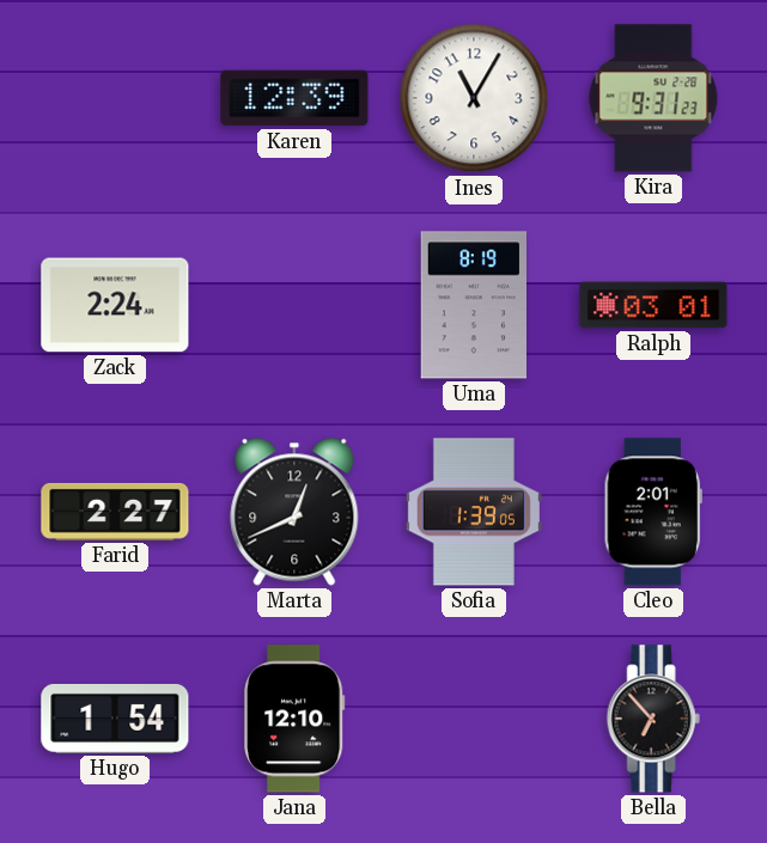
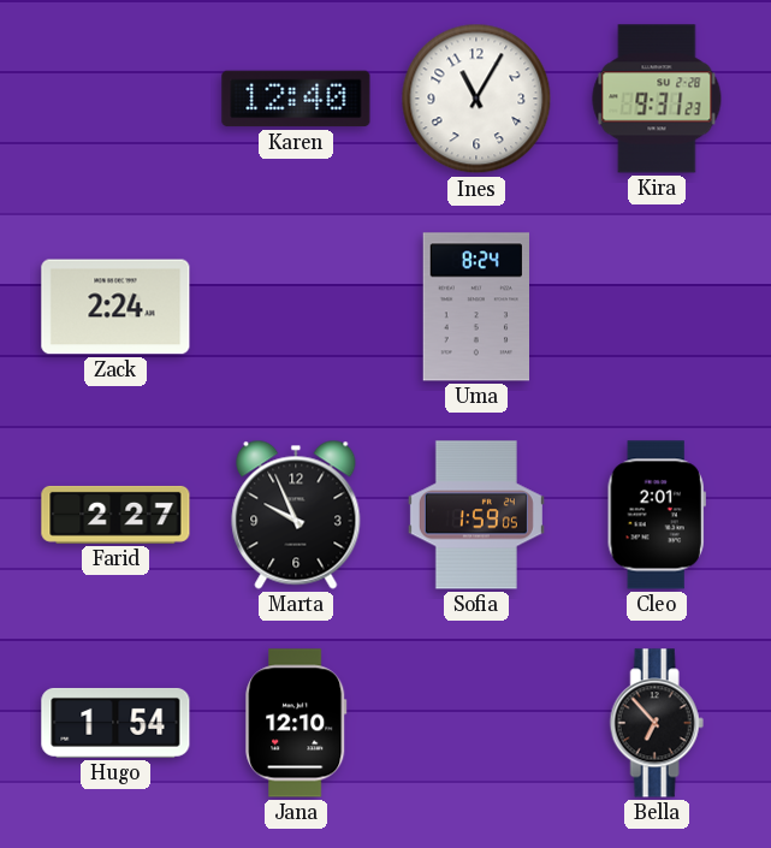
Karen: 12:39 -> 12:40
Uma: 8:19 -> 8:24
Ralph: 03:01 -> none
Marta: 12:41 -> 9:56
Sofia: 1:39 -> 1:59
